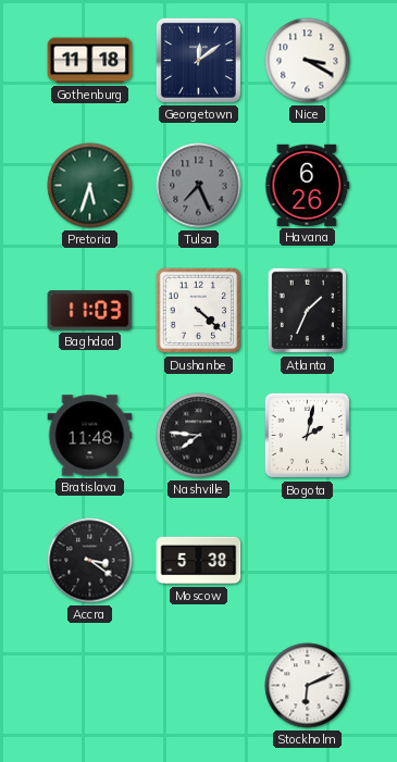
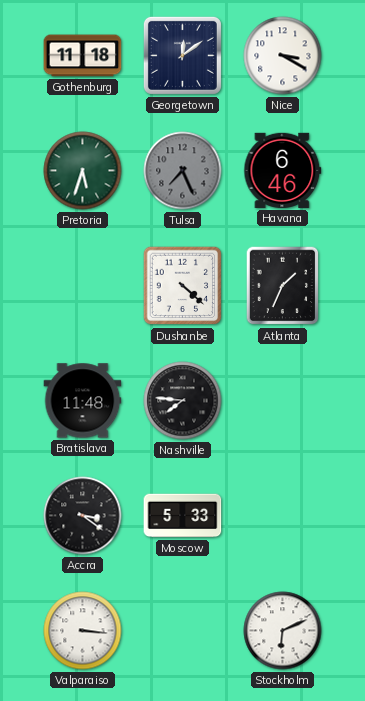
Havana: 6:26 -> 6:46
Baghdad: 11:03 -> none
Bogota: 2:02 -> none
Moscow: 5:38 -> 5:33
Valparaiso: none -> 3:16
